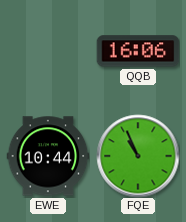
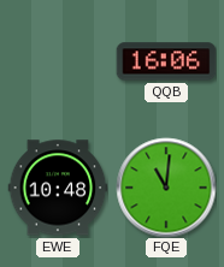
EWE: 10:44 -> 10:48
FQE: 10:56 -> 11:01
